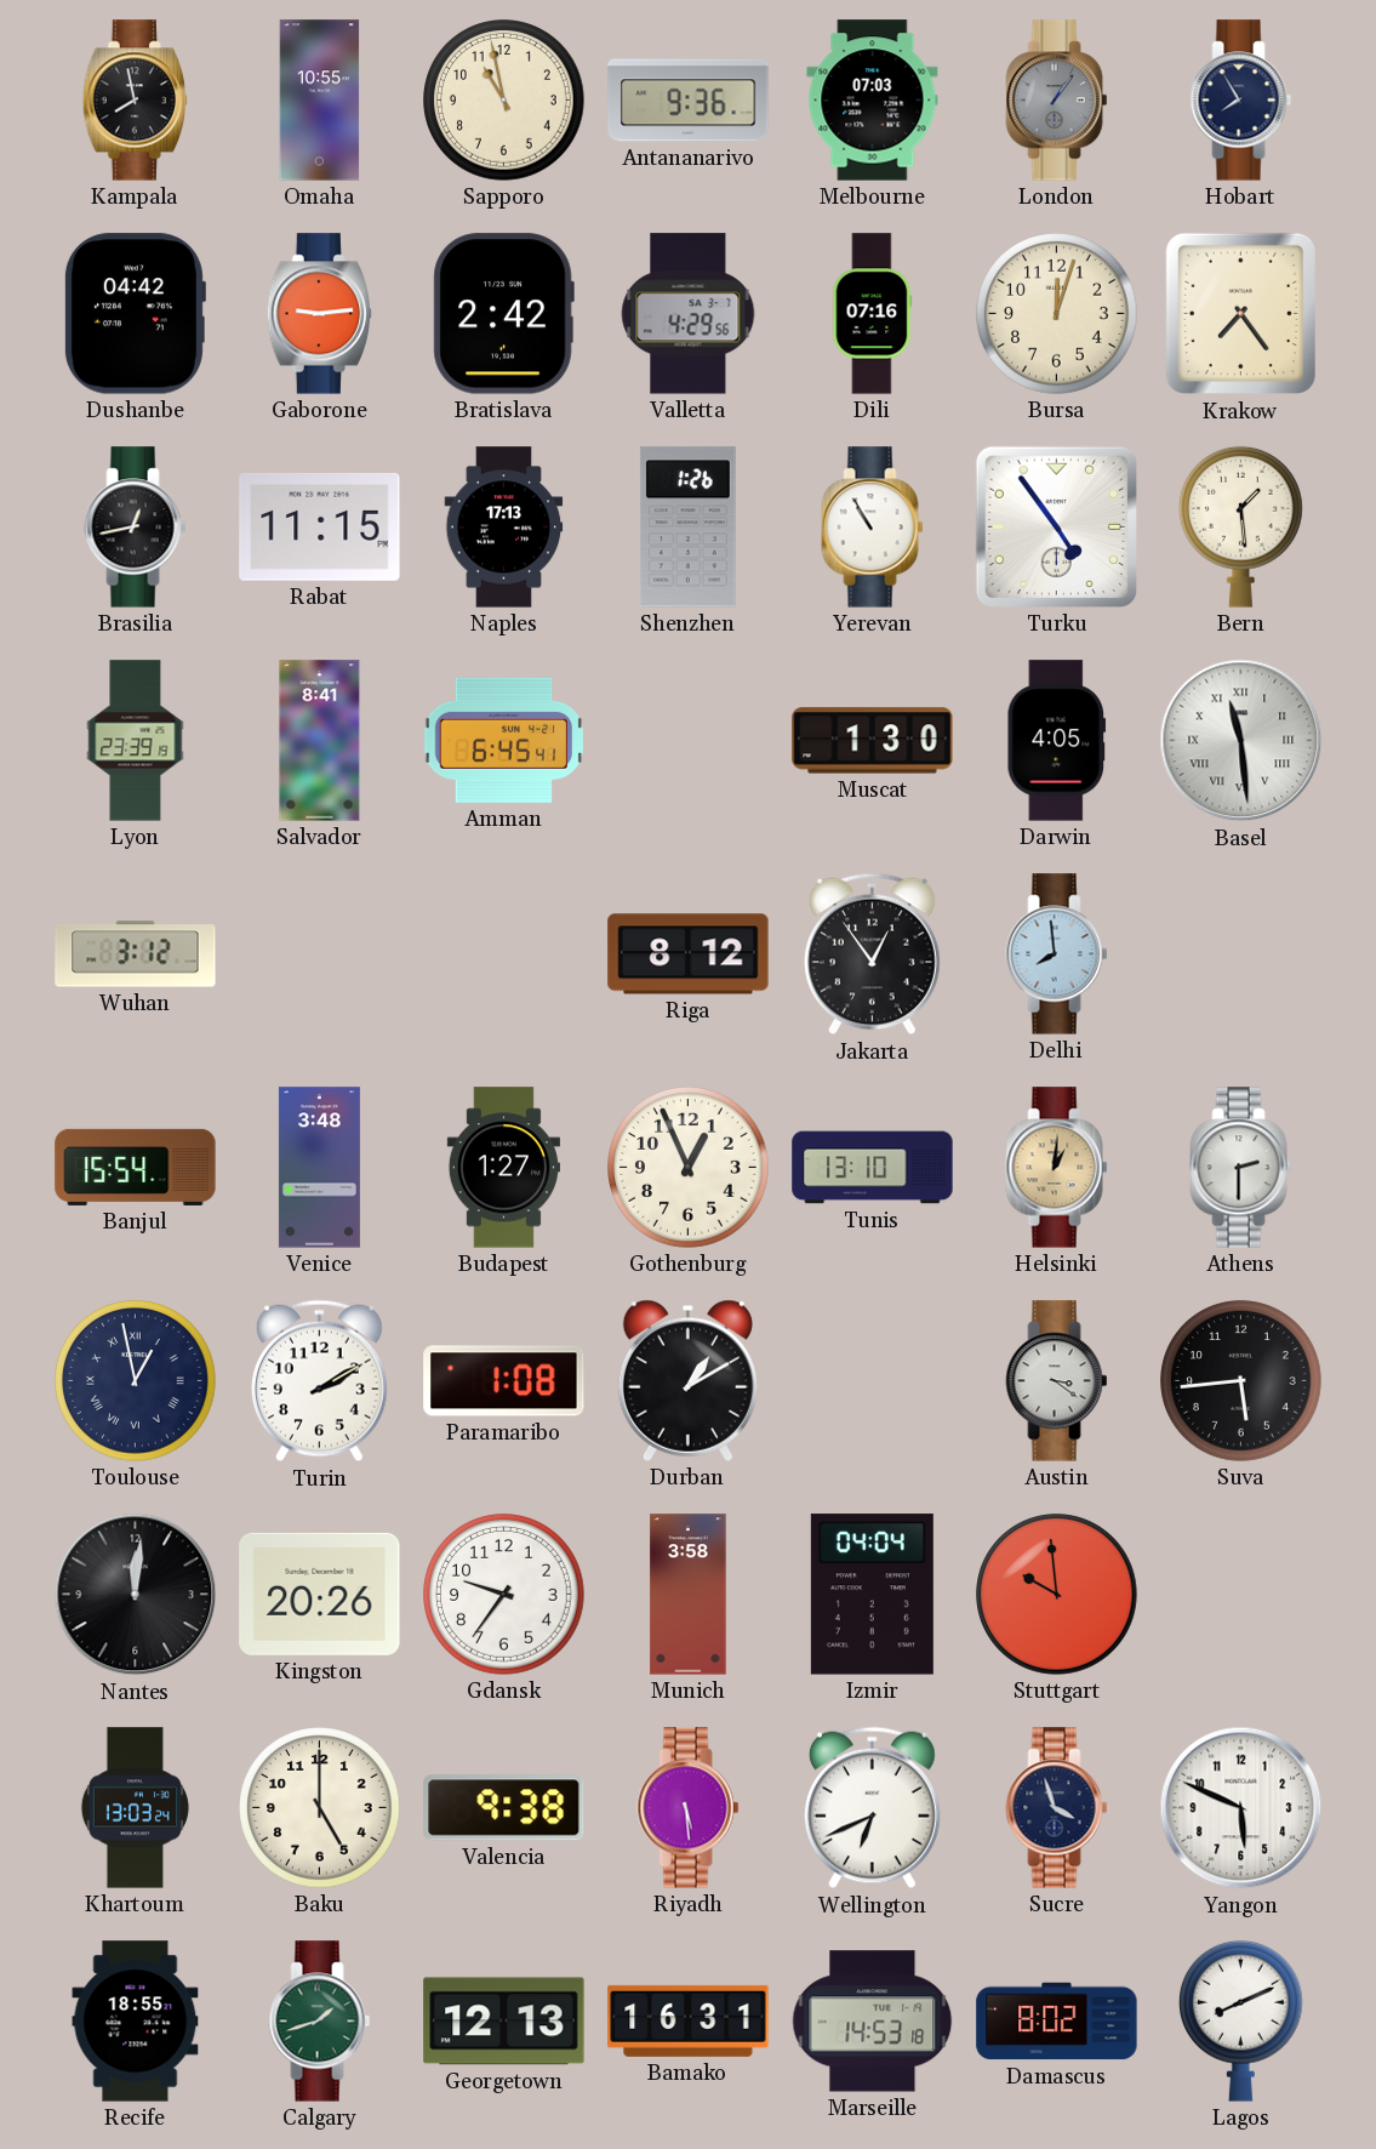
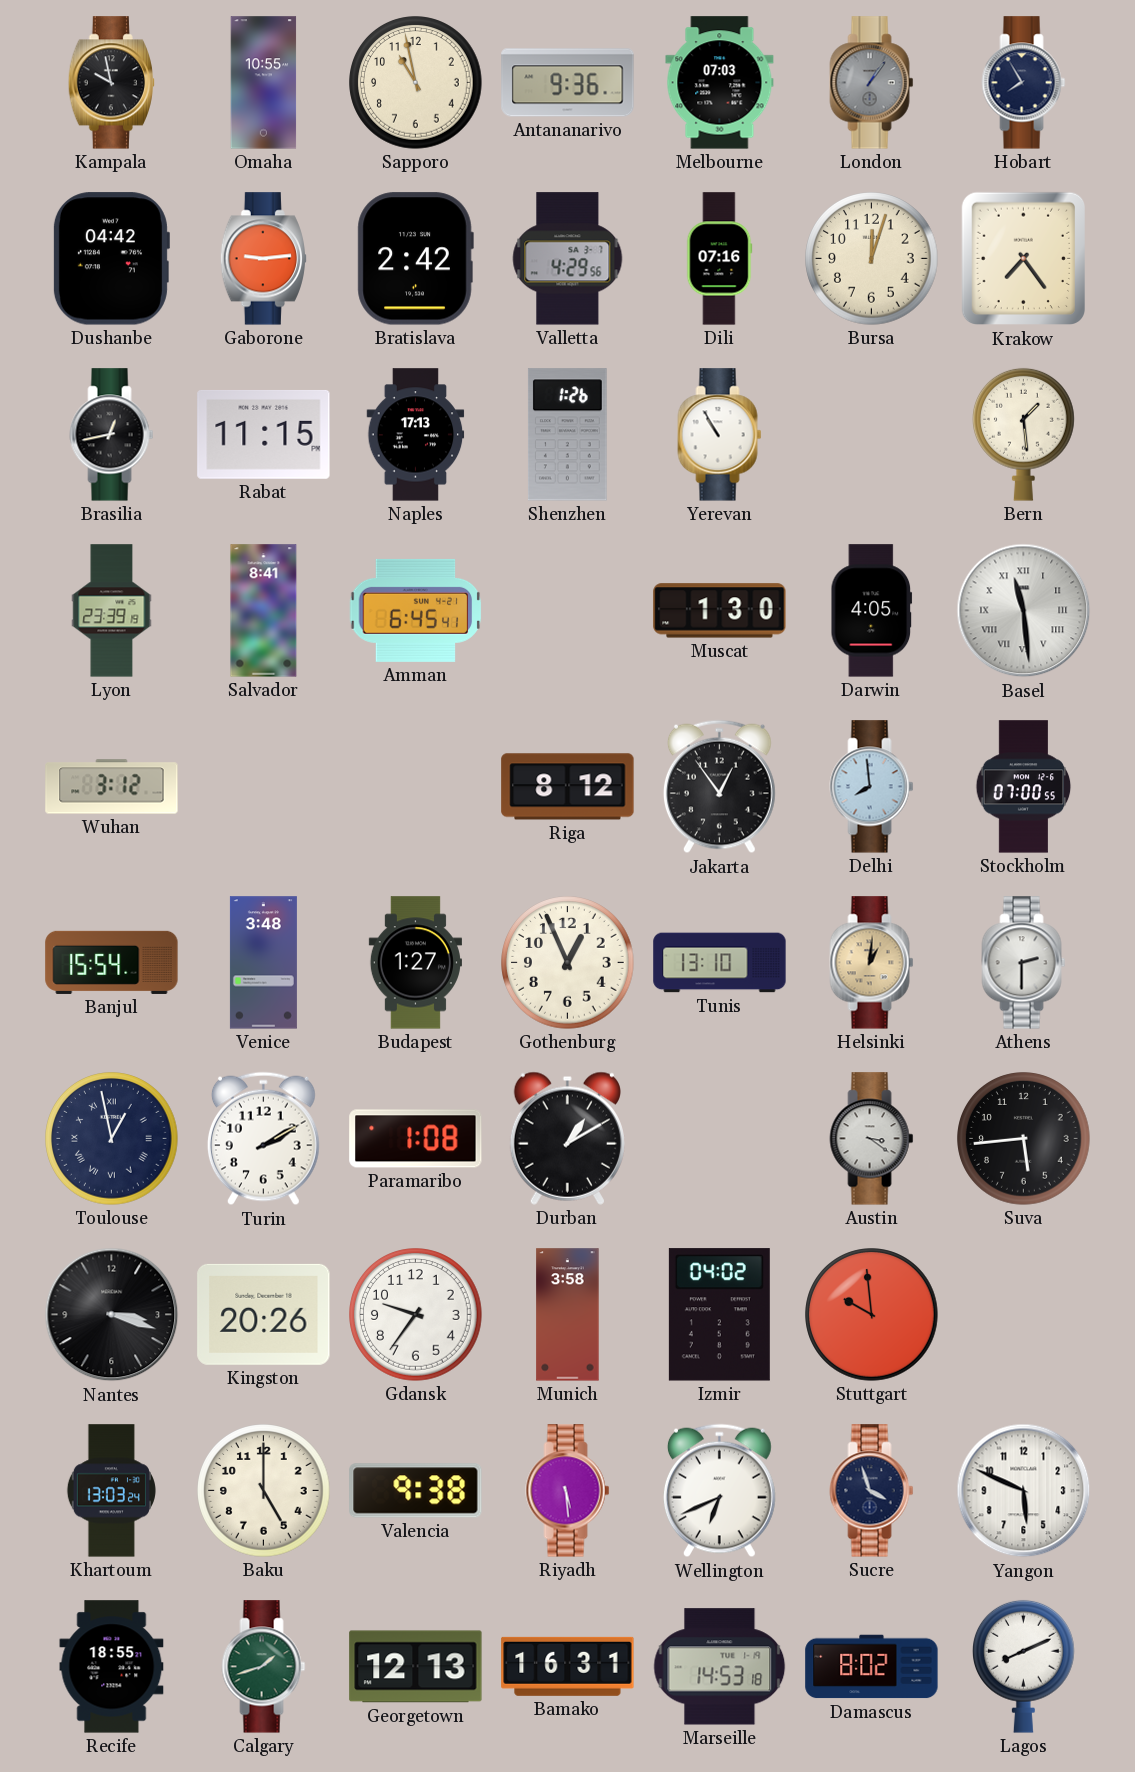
Kampala: 7:58 -> 9:58
Turku: 4:54 -> none
Stockholm: none -> 07:00
Nantes: 12:01 -> 3:18
Izmir: 04:04 -> 04:02
